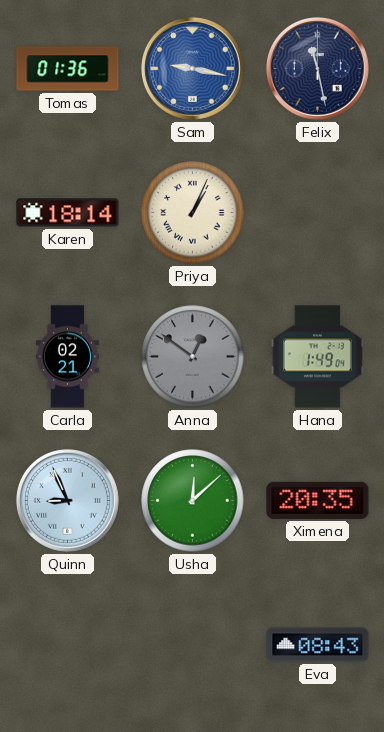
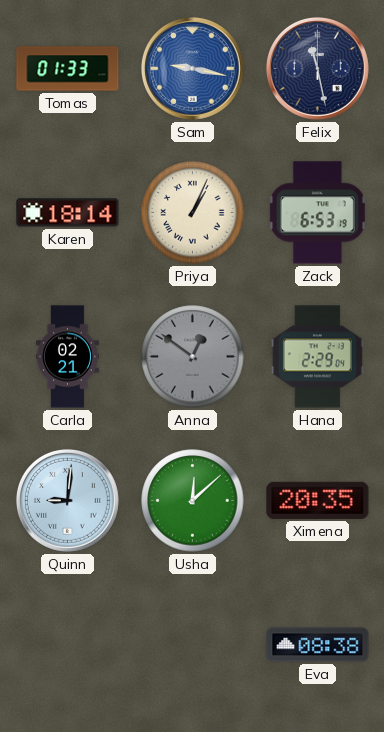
Tomas: 01:36 -> 01:33
Zack: none -> 6:53
Hana: 1:49 -> 2:29
Quinn: 8:56 -> 9:01
Eva: 08:43 -> 08:38
